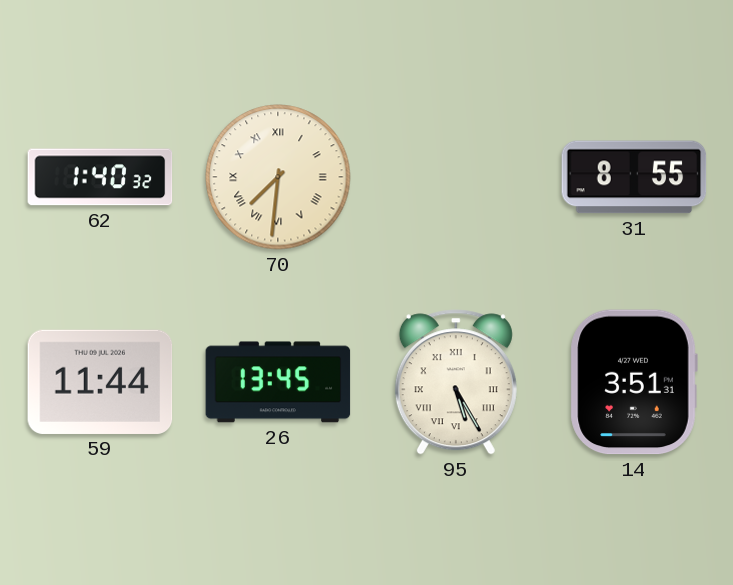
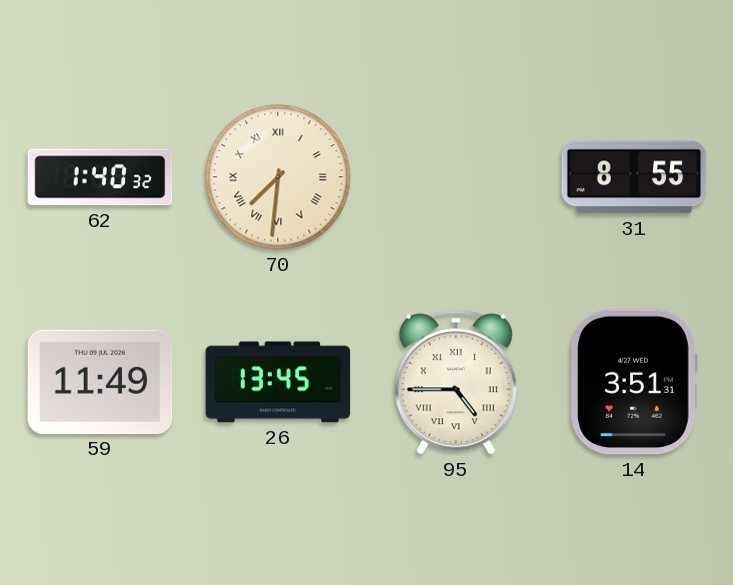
59: 11:44 -> 11:49
95: 5:25 -> 4:45
